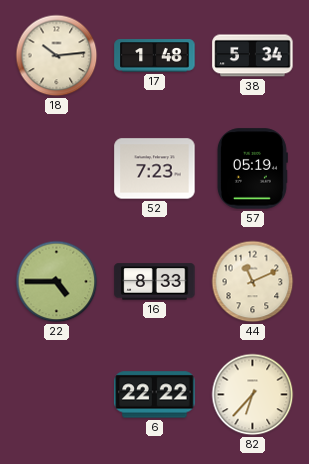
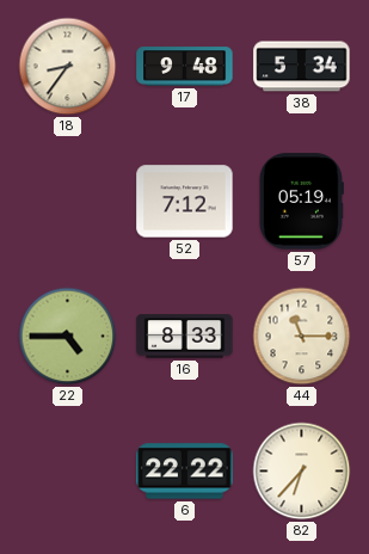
18: 10:14 -> 8:36
17: 1:48 -> 9:48
52: 7:23 -> 7:12
44: 11:11 -> 11:15
